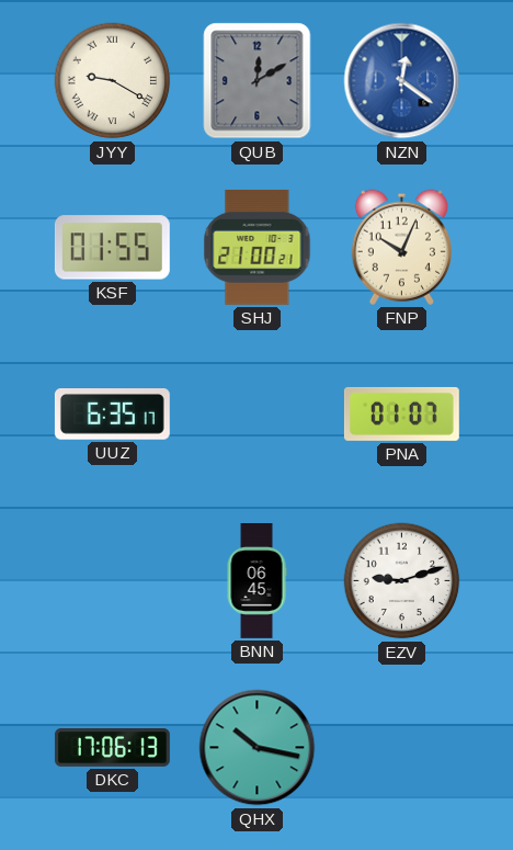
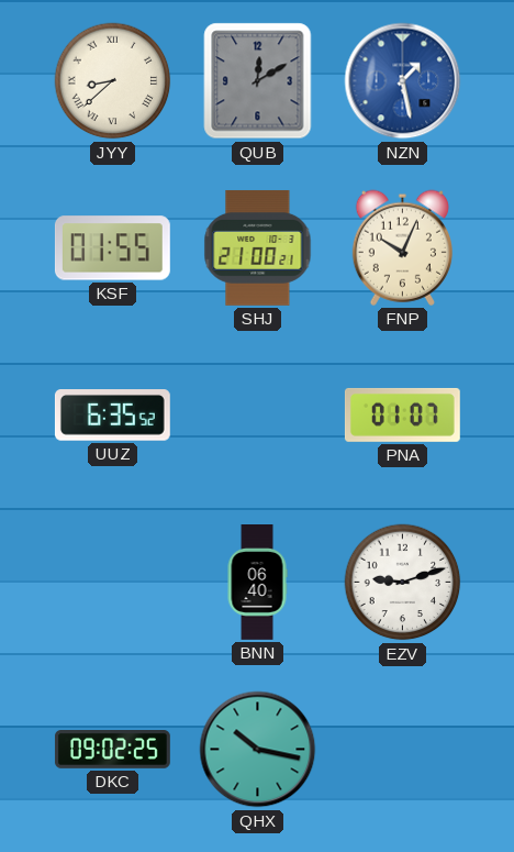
JYY: 9:20 -> 8:38
NZN: 12:21 -> 1:28
UUZ: 6:35:17 -> 6:35:52
BNN: 06:45 -> 06:40
DKC: 17:06 -> 09:02
